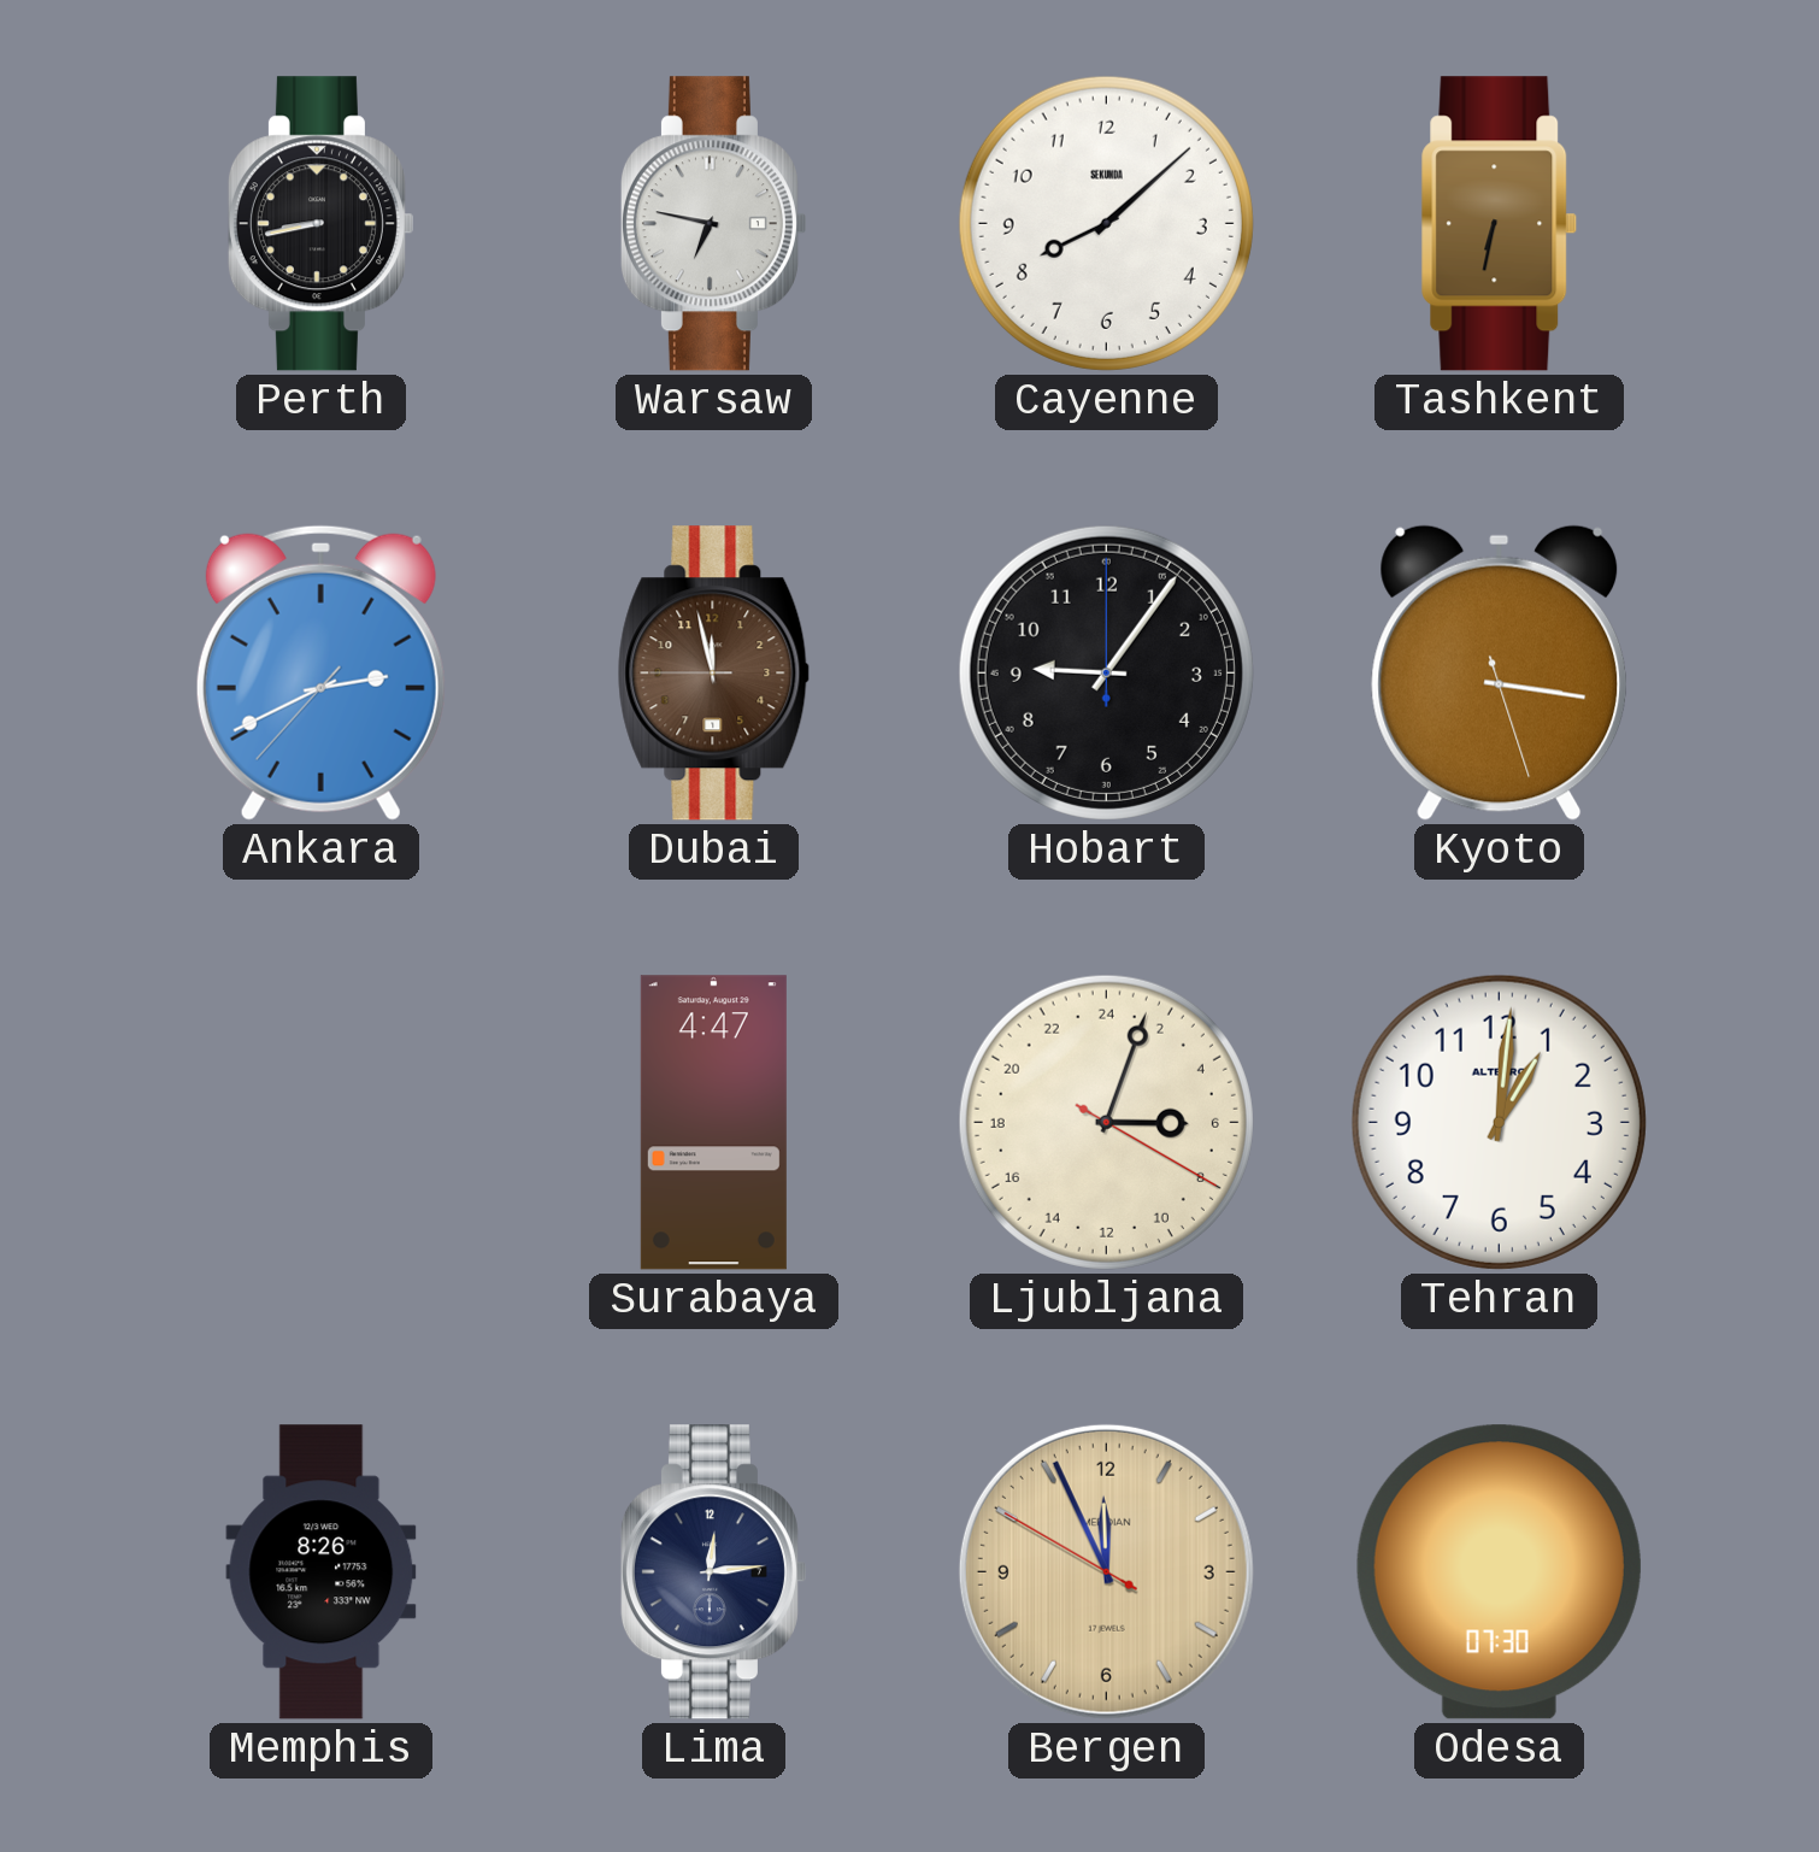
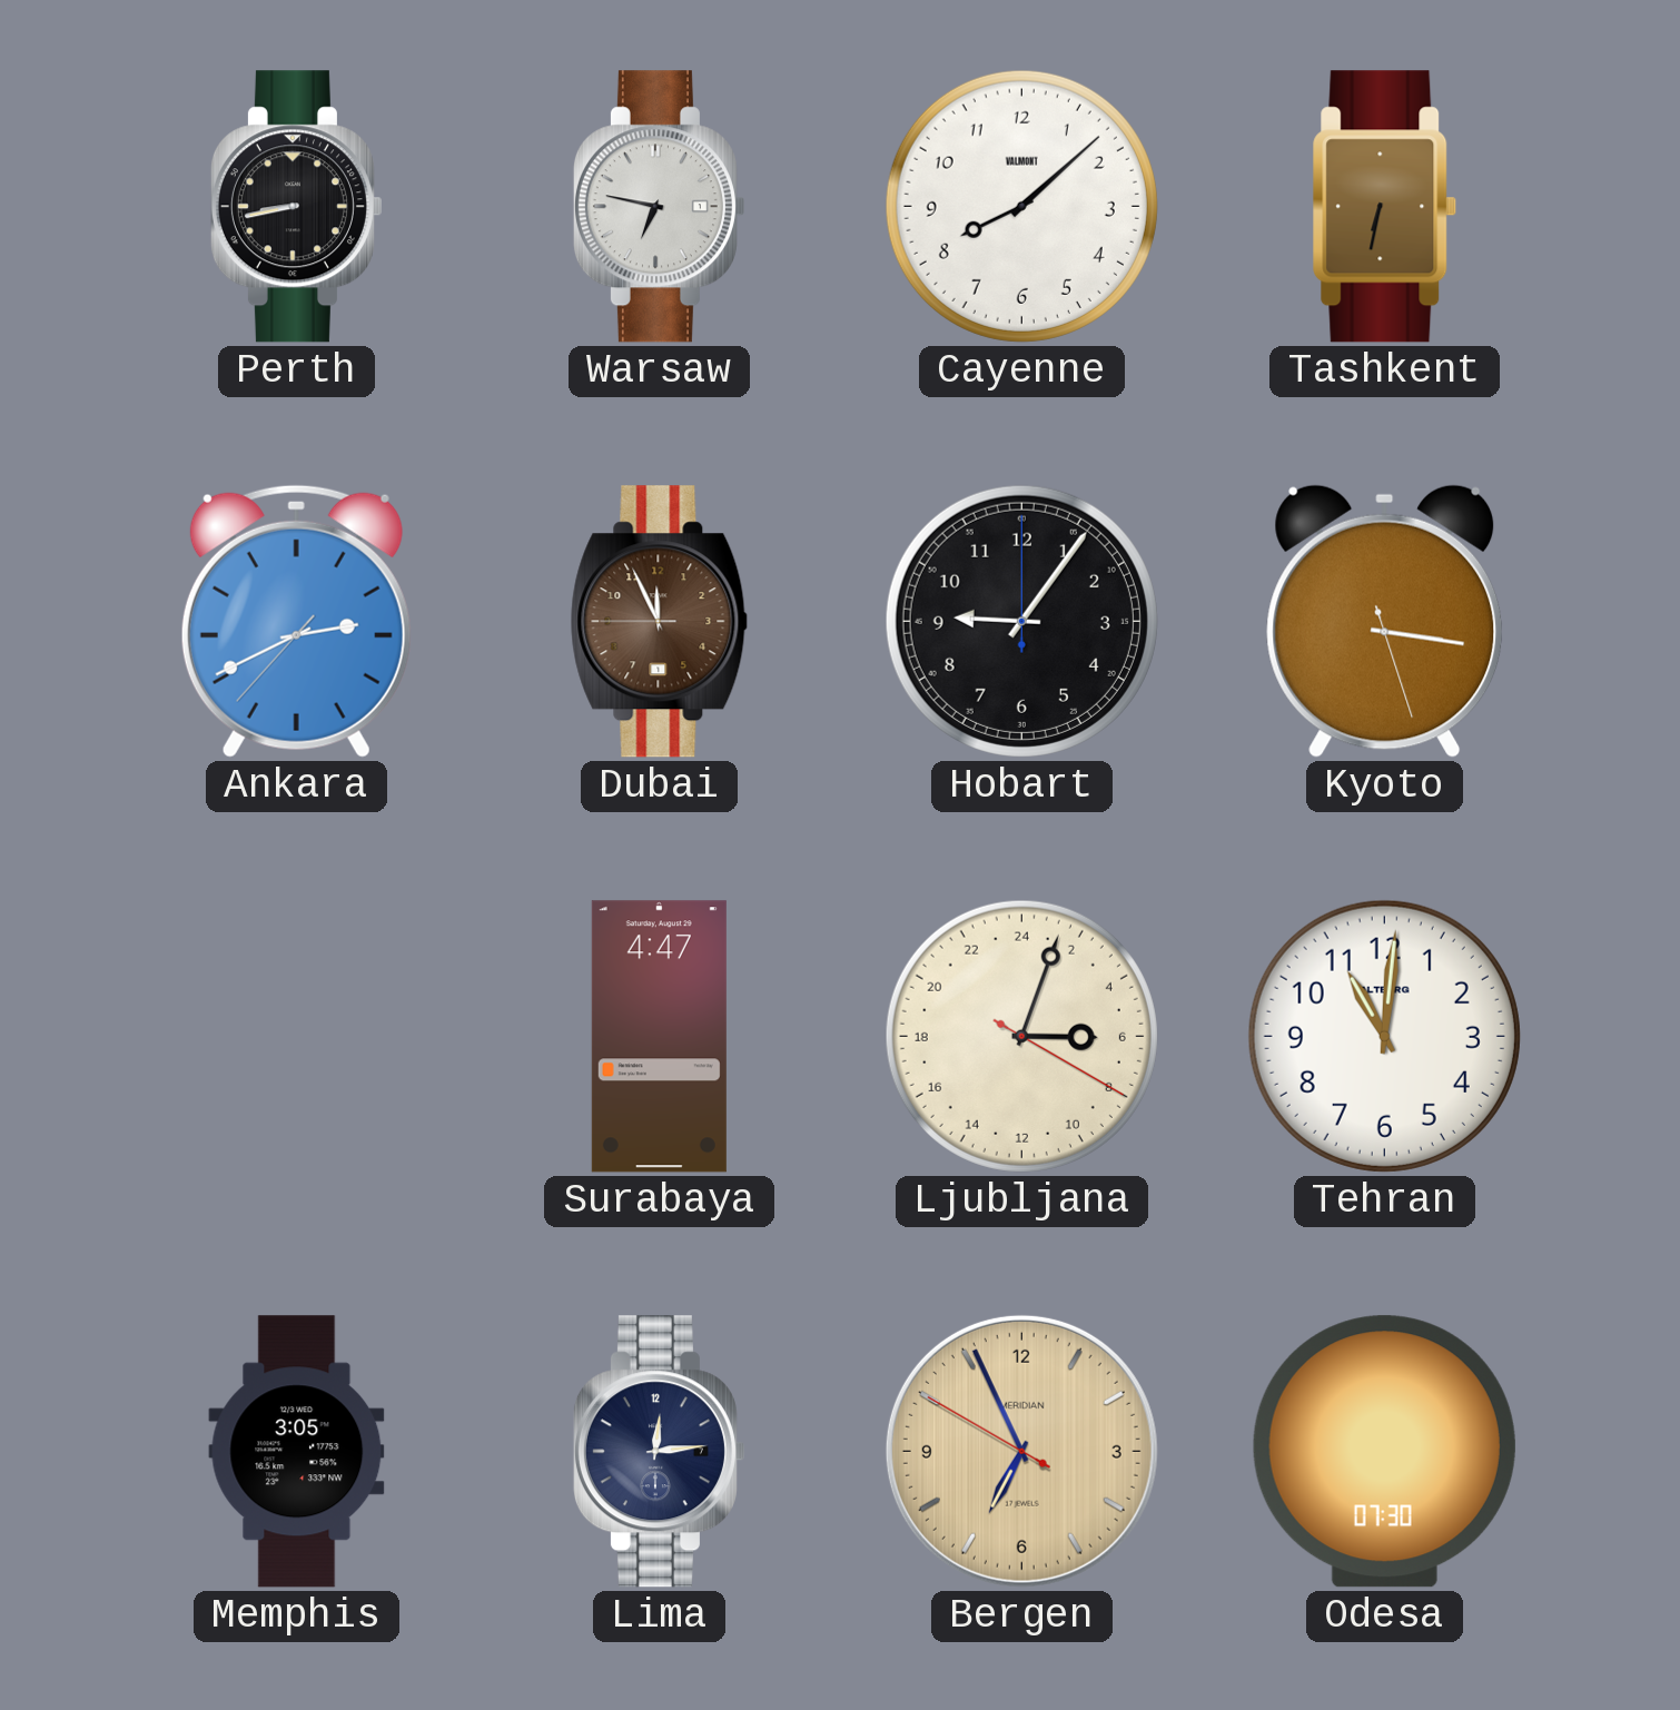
Cayenne brand: SEKUNDA -> VALMONT
Dubai: 11:57 -> 11:55
Tehran: 1:01 -> 11:01
Memphis: 8:26 -> 3:05
Bergen: 11:55 -> 6:55
